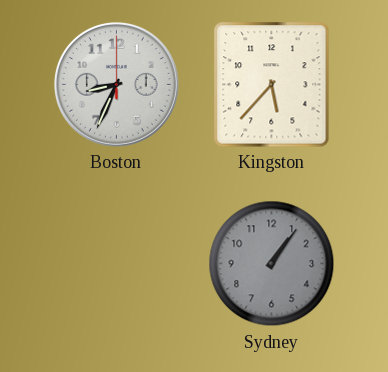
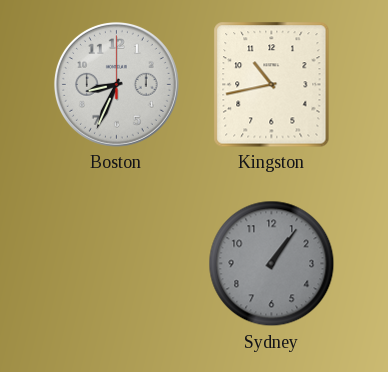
Kingston: 5:37 -> 10:43
